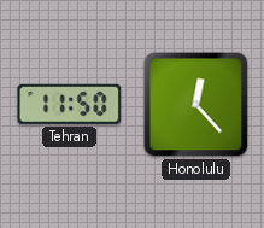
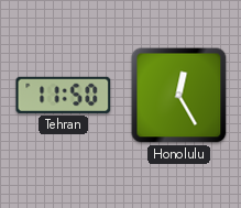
Honolulu: 12:23 -> 12:25
